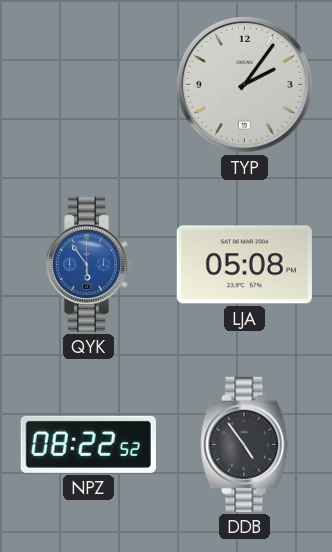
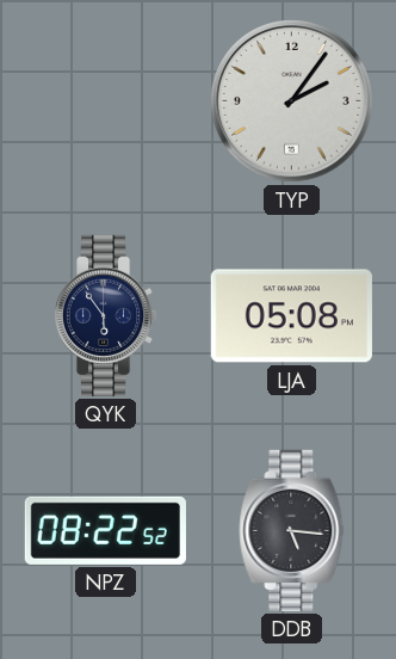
QYK dial: blue -> navy
DDB: 4:54 -> 5:16
